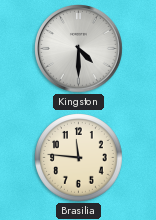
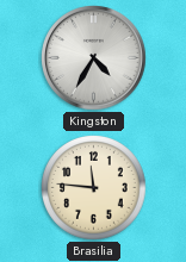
Kingston: 4:30 -> 4:35
